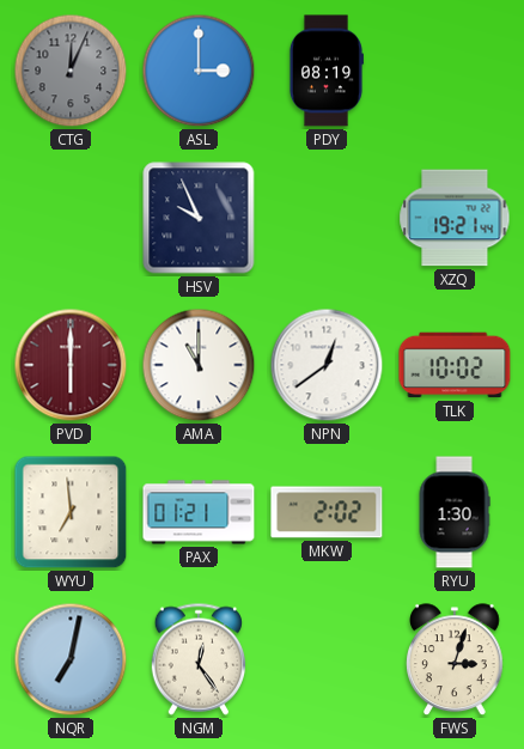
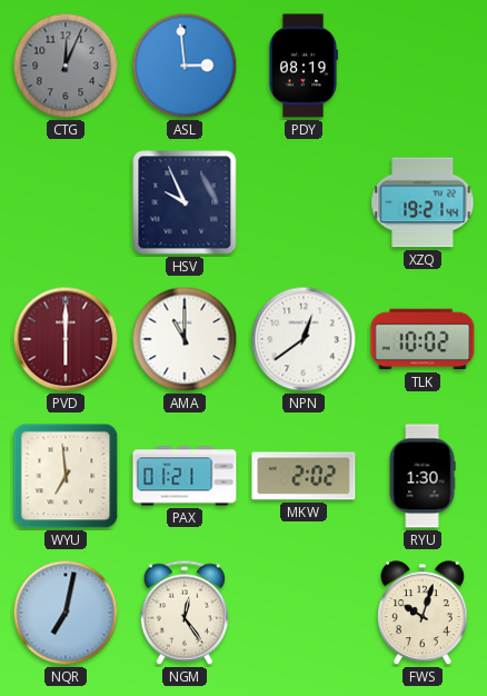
ASL: 3:00 -> 2:59
FWS: 3:03 -> 10:03
